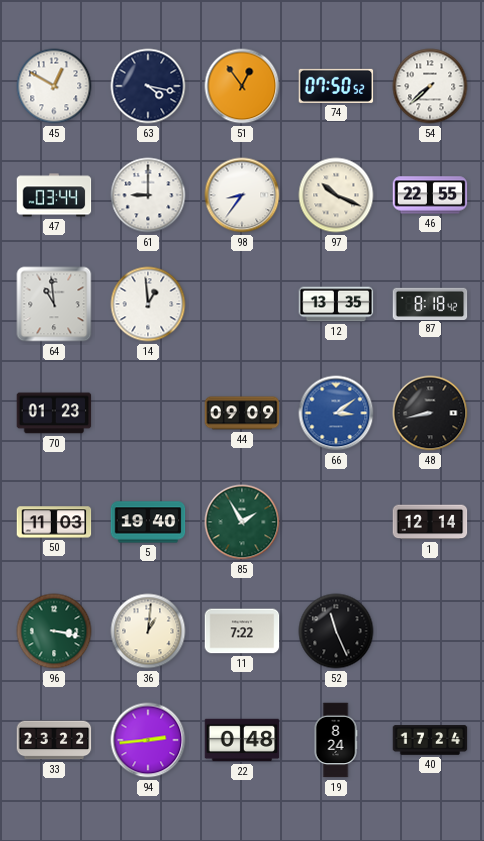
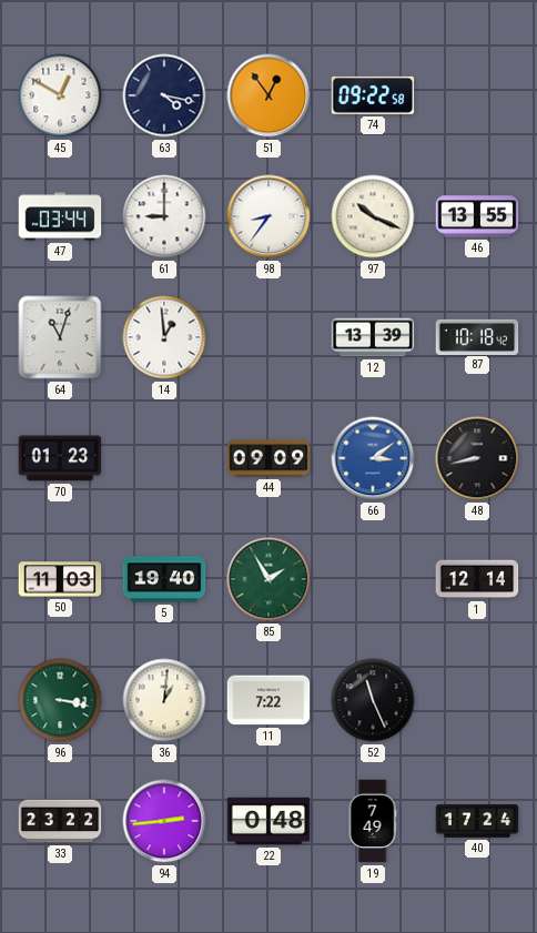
74: 07:50 -> 09:22
54: 7:38 -> none
46: 22:55 -> 13:55
64: 10:59 -> 11:03
12: 13:35 -> 13:39
87: 8:18 -> 10:18
19: 8:24 -> 7:49
